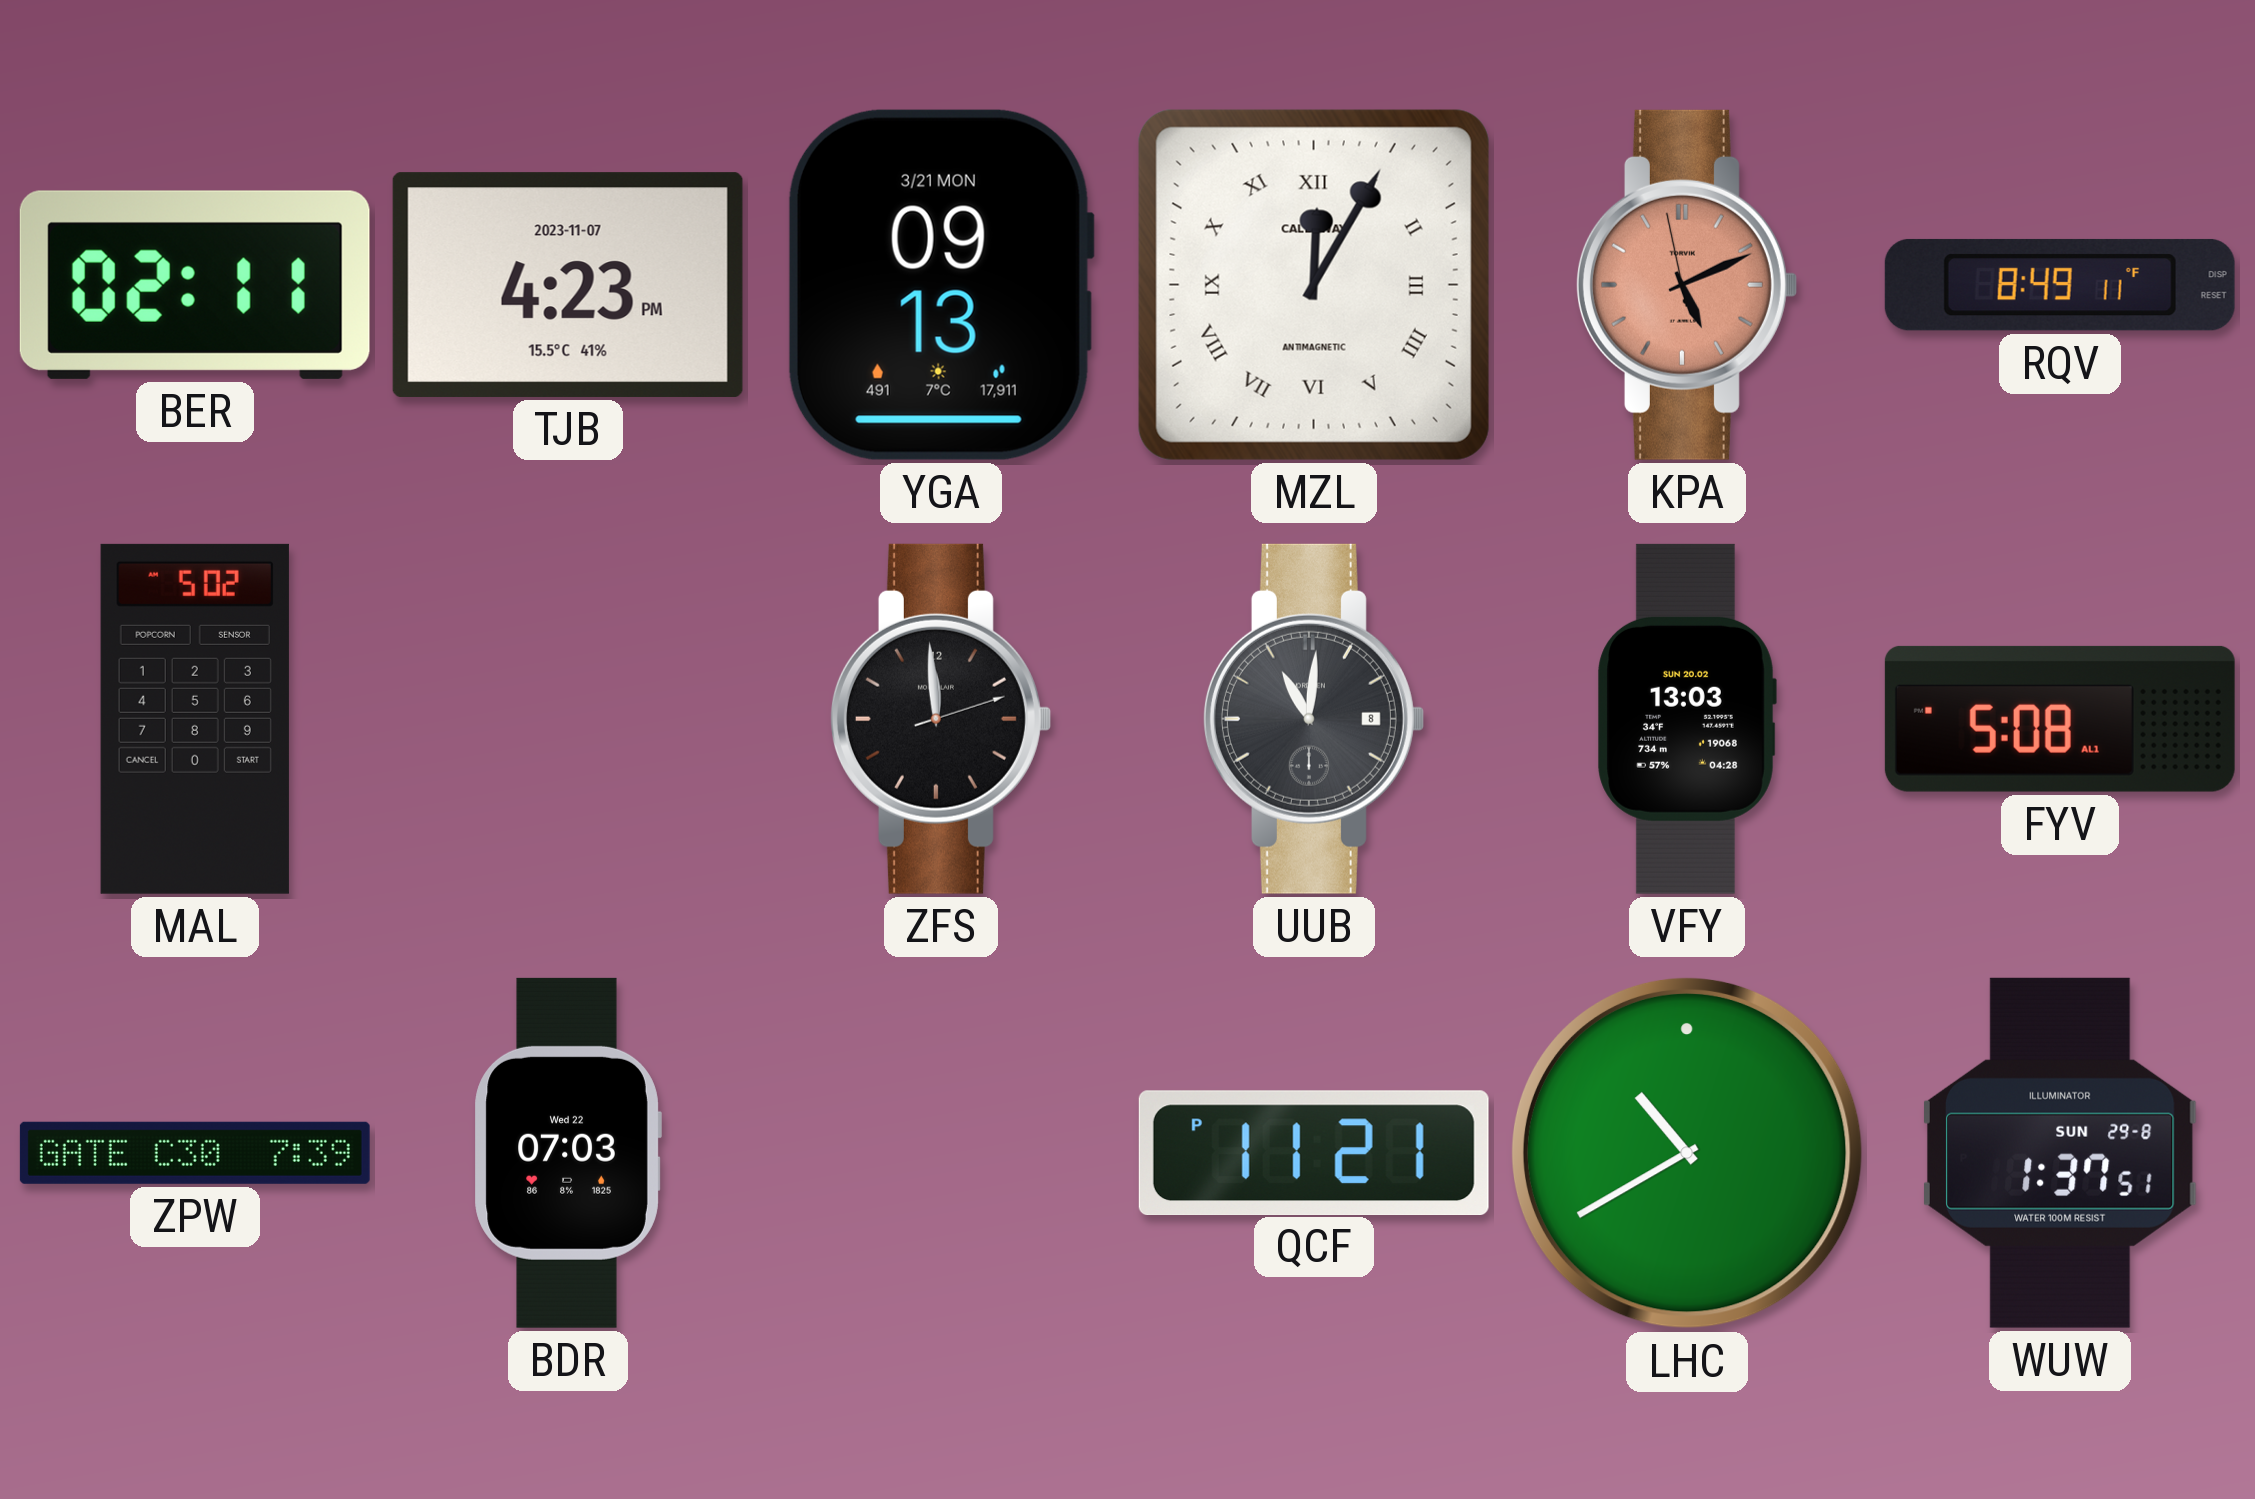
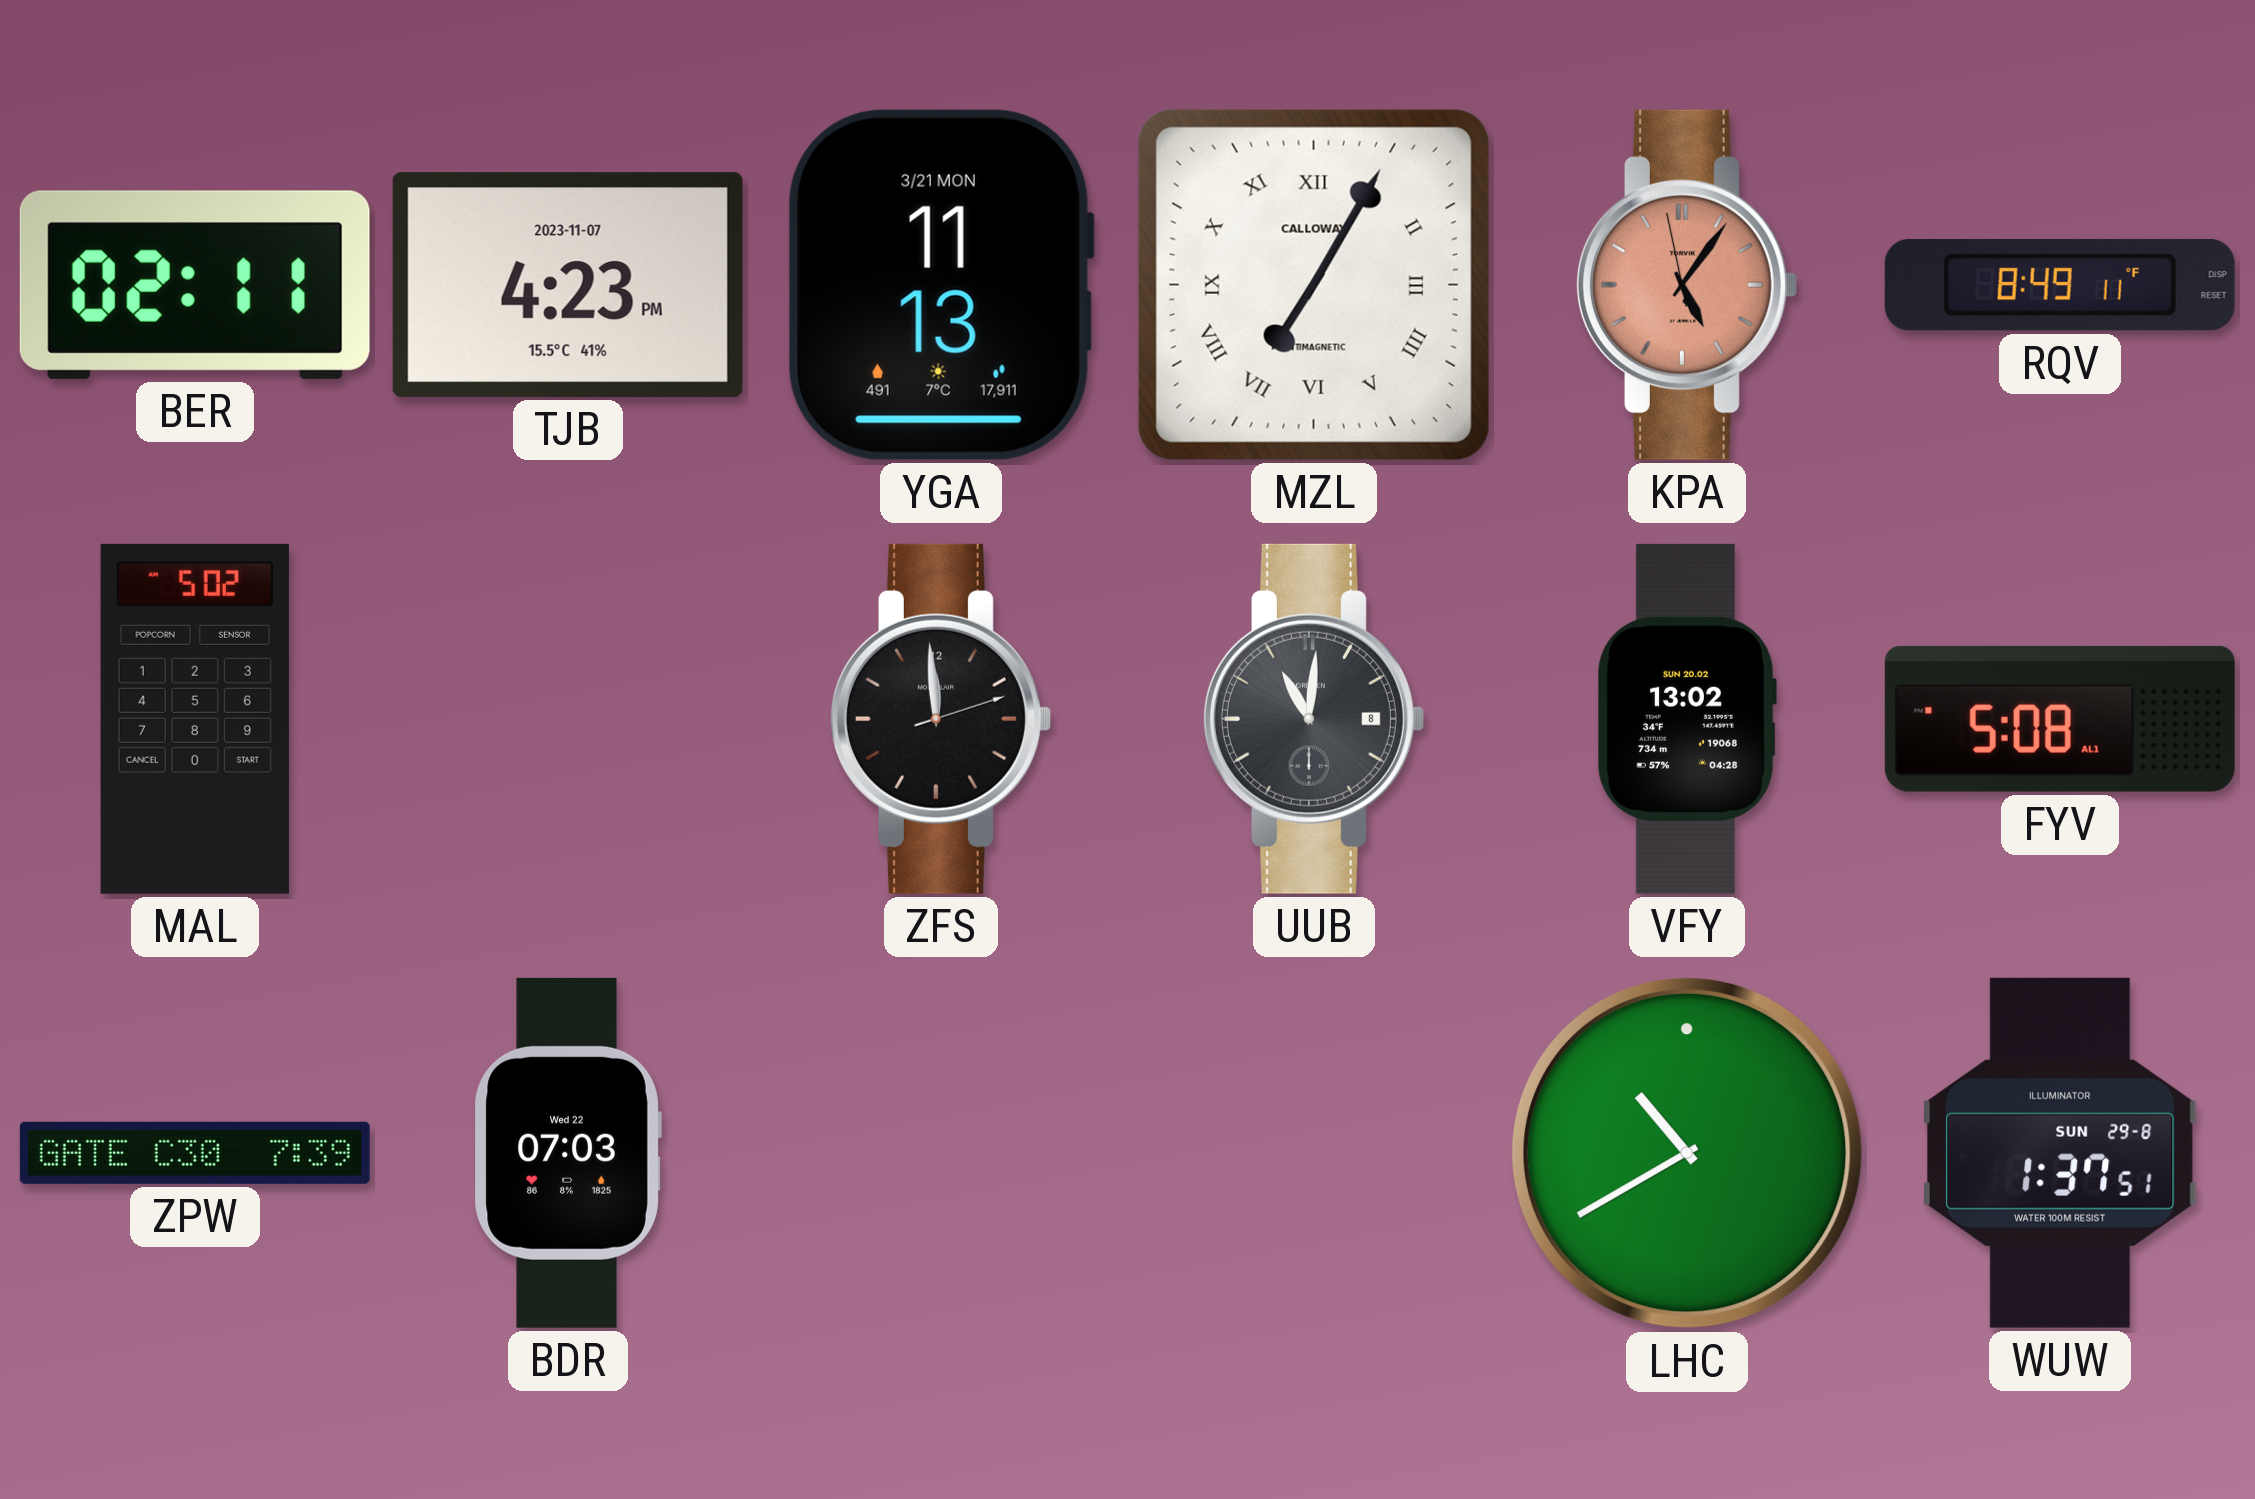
YGA: 09:13 -> 11:13
MZL: 12:05 -> 7:05
KPA: 5:10 -> 5:05
VFY: 13:03 -> 13:02
QCF: 11:21 -> none
